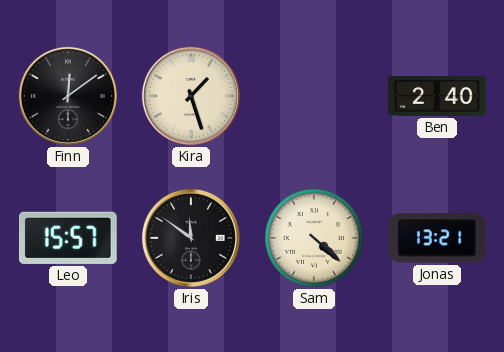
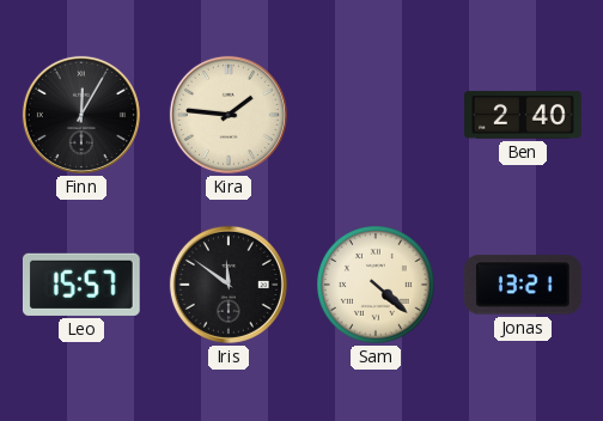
Finn: 12:09 -> 12:05
Kira: 1:27 -> 1:46
